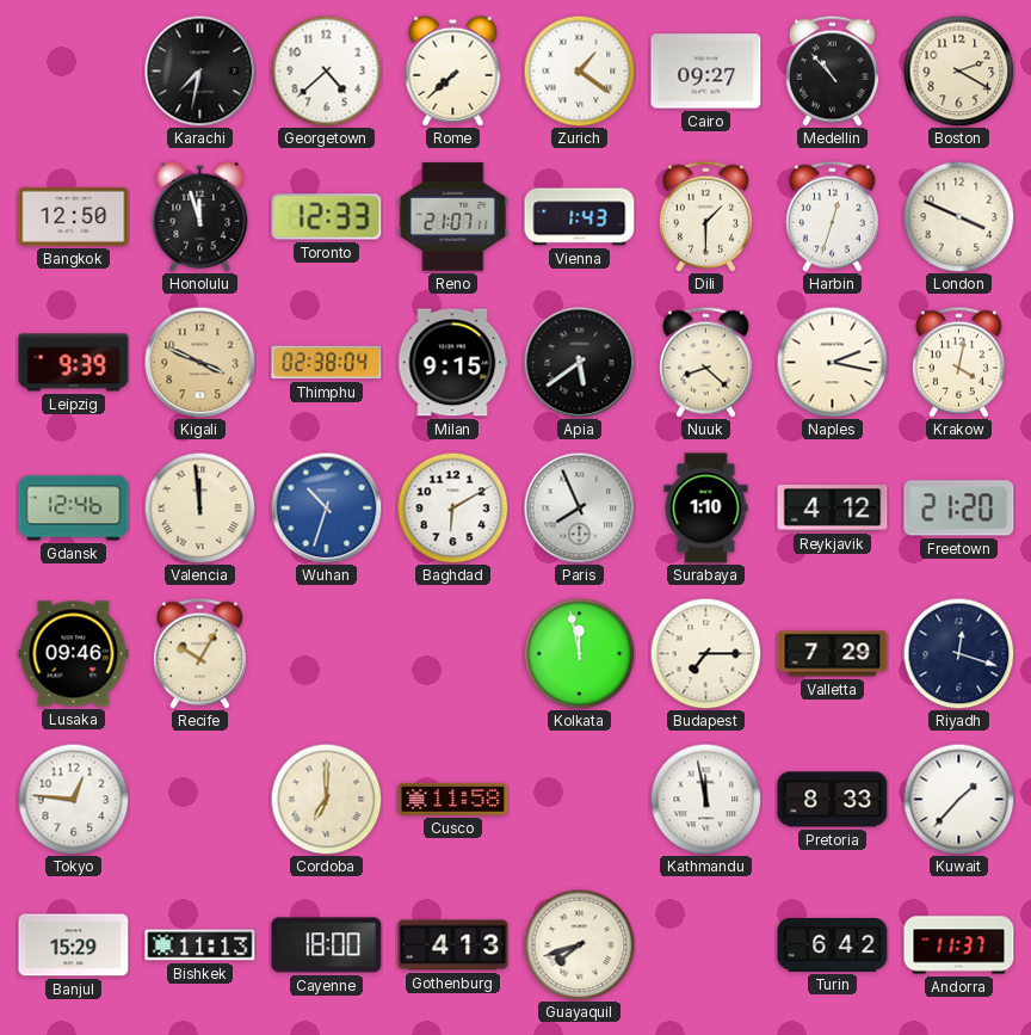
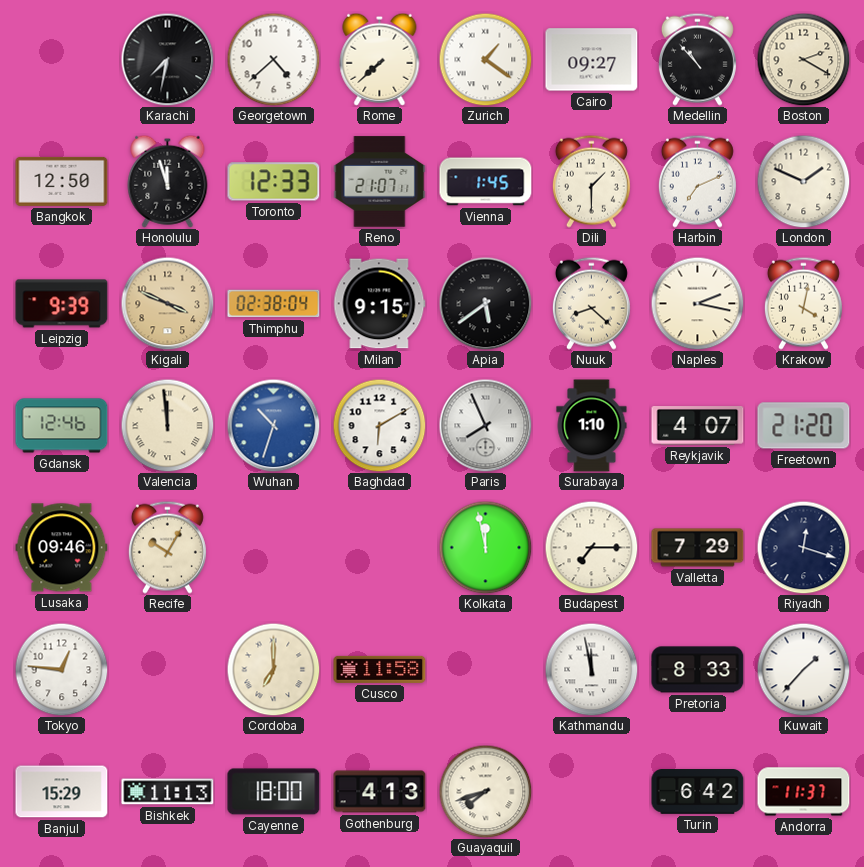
Vienna: 1:43 -> 1:45
Harbin: 12:33 -> 7:11
London: 3:49 -> 1:49
Reykjavik: 4:12 -> 4:07
